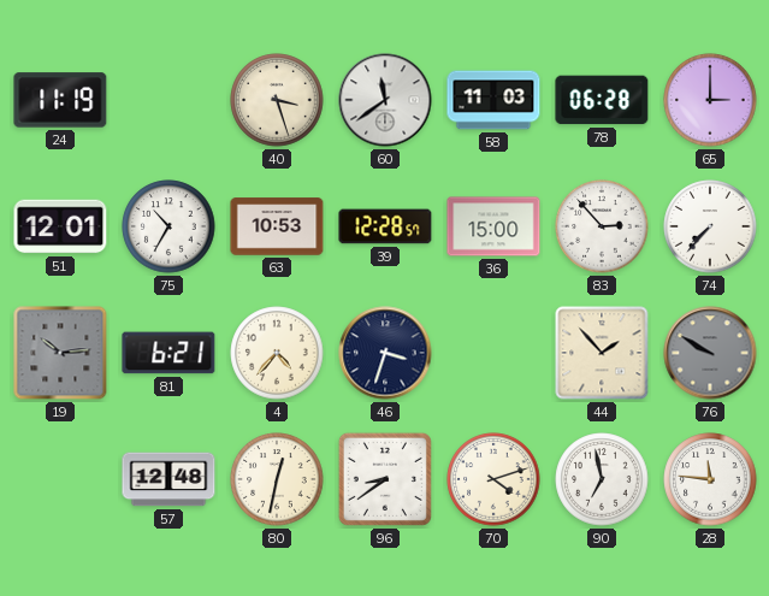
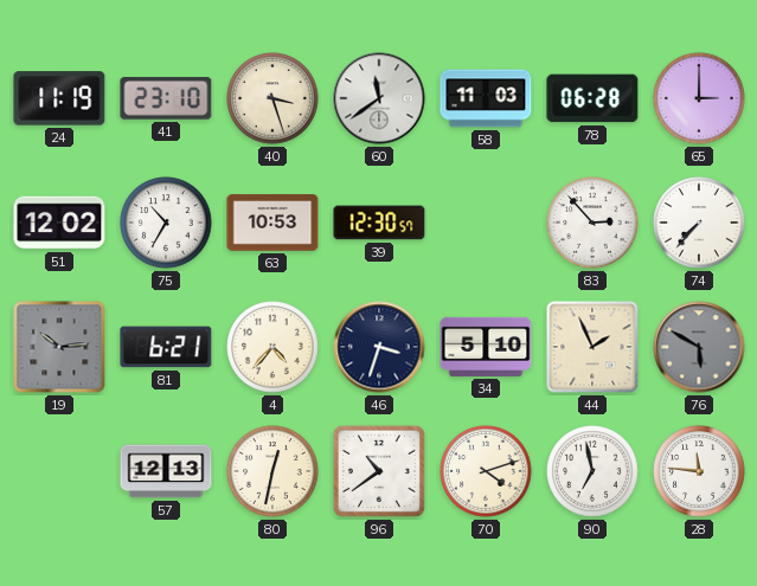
41: none -> 23:10
51: 12:01 -> 12:02
39: 12:28 -> 12:30
36: 15:00 -> none
34: none -> 5:10
44: 1:53 -> 1:56
76: 9:50 -> 5:50
57: 12:48 -> 12:13
96: 8:39 -> 10:39
